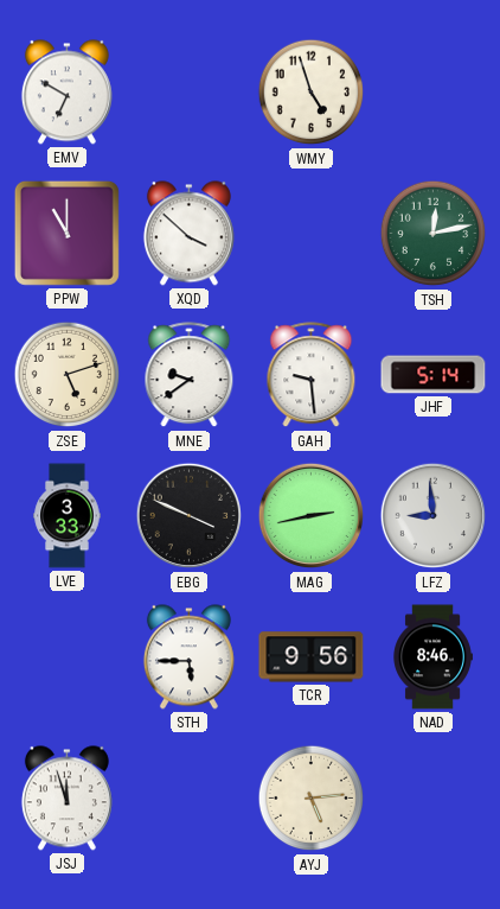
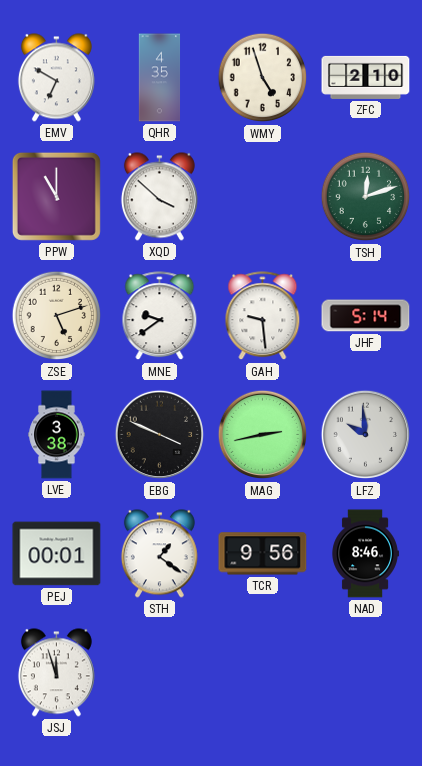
QHR: none -> 4:35
ZFC: none -> 2:10
TSH: 12:13 -> 12:12
LVE: 3:33 -> 3:38
LFZ: 8:59 -> 9:59
PEJ: none -> 00:01
STH: 5:45 -> 1:21
AYJ: 5:14 -> none
